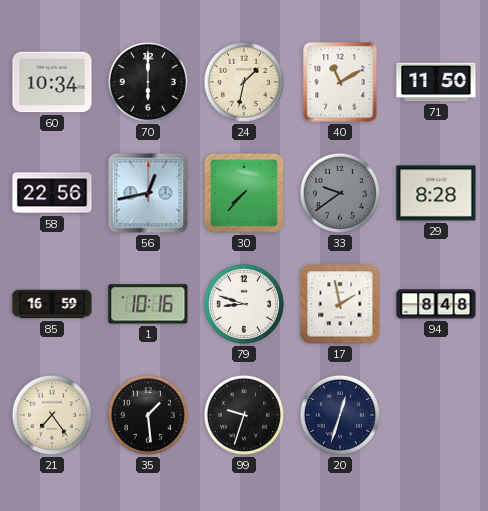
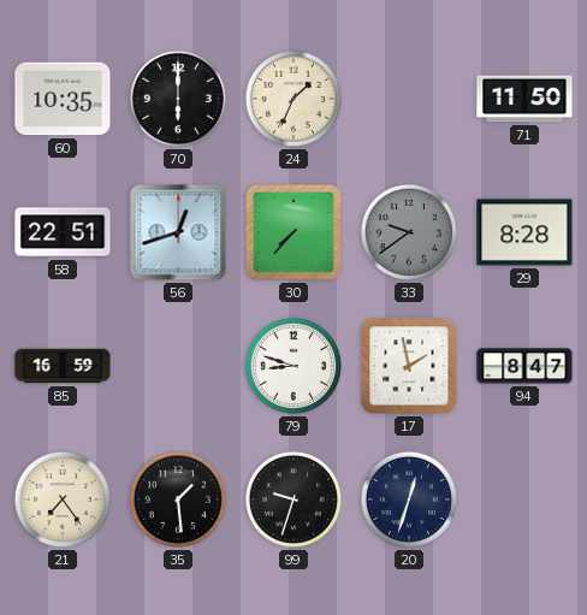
60: 10:34 -> 10:35
24: 1:32 -> 1:34
40: 11:10 -> none
58: 22:56 -> 22:51
56: 12:43 -> 12:42
1: 10:16 -> none
94: 8:48 -> 8:47
